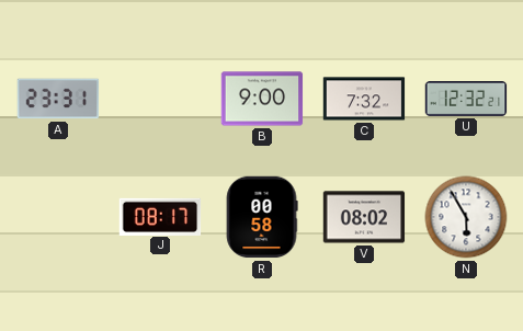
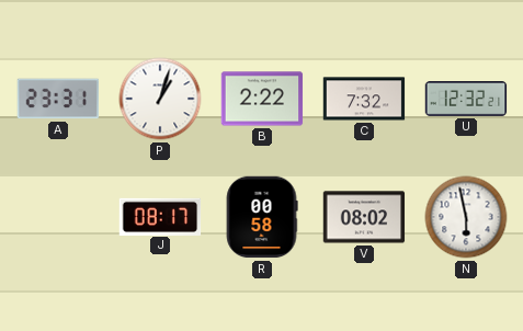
P: none -> 1:03
B: 9:00 -> 2:22
N: 5:55 -> 5:58
